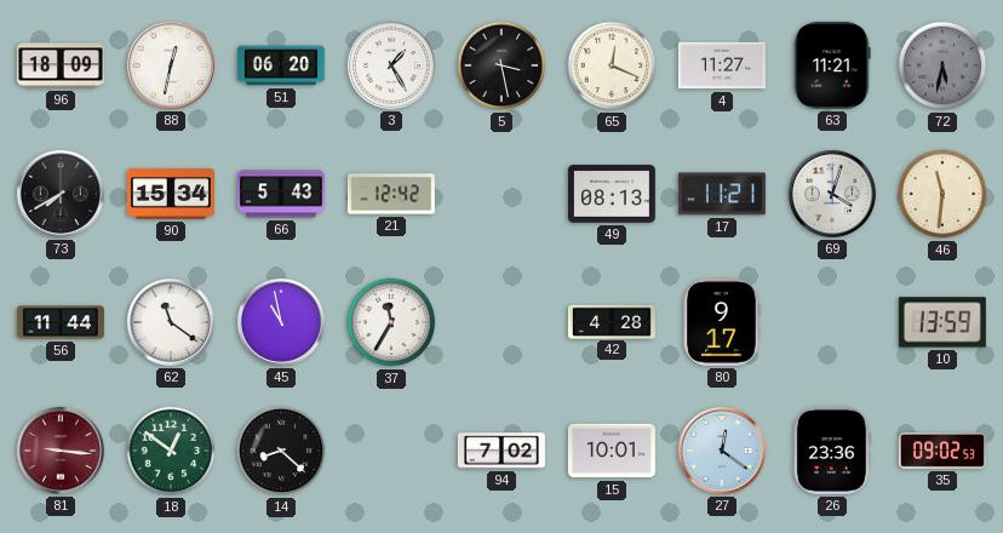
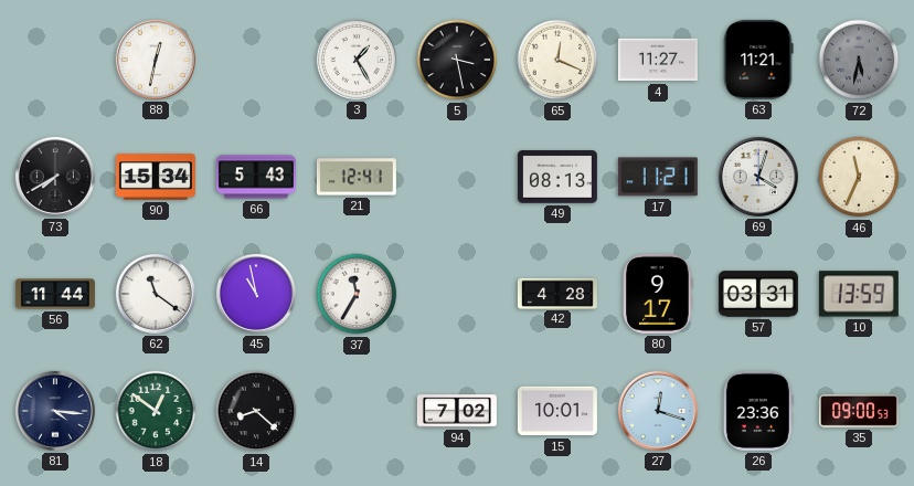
96: 18:09 -> none
51: 06:20 -> none
21: 12:42 -> 12:41
46: 11:31 -> 11:34
57: none -> 03:31
81: 9:16 -> 4:16
81 dial: burgundy -> navy
27: 12:21 -> 12:18
35: 09:02 -> 09:00
